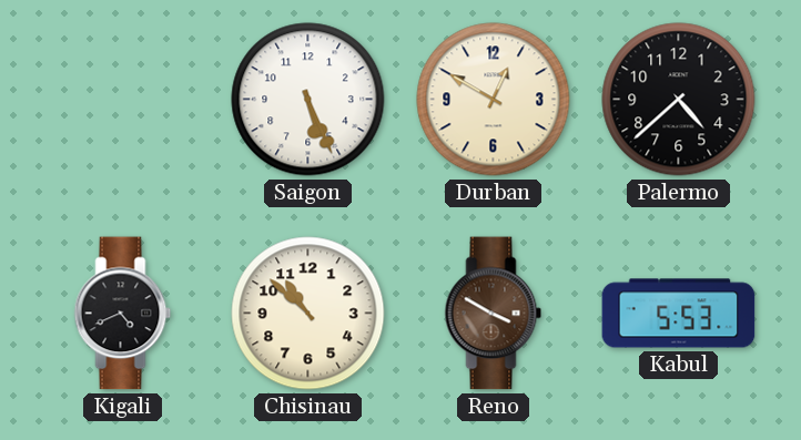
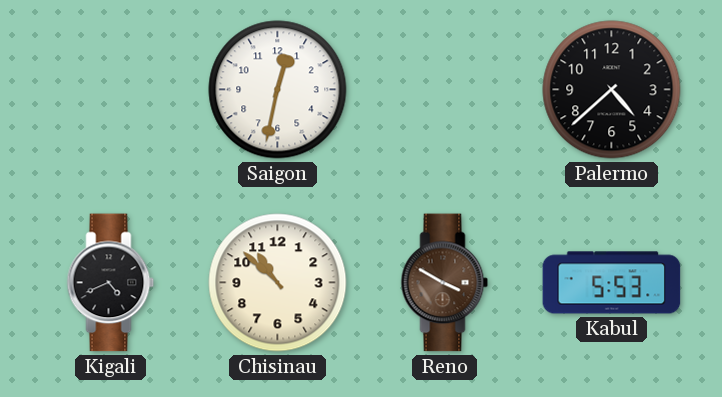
Saigon: 5:26 -> 12:32
Durban: 12:50 -> none
